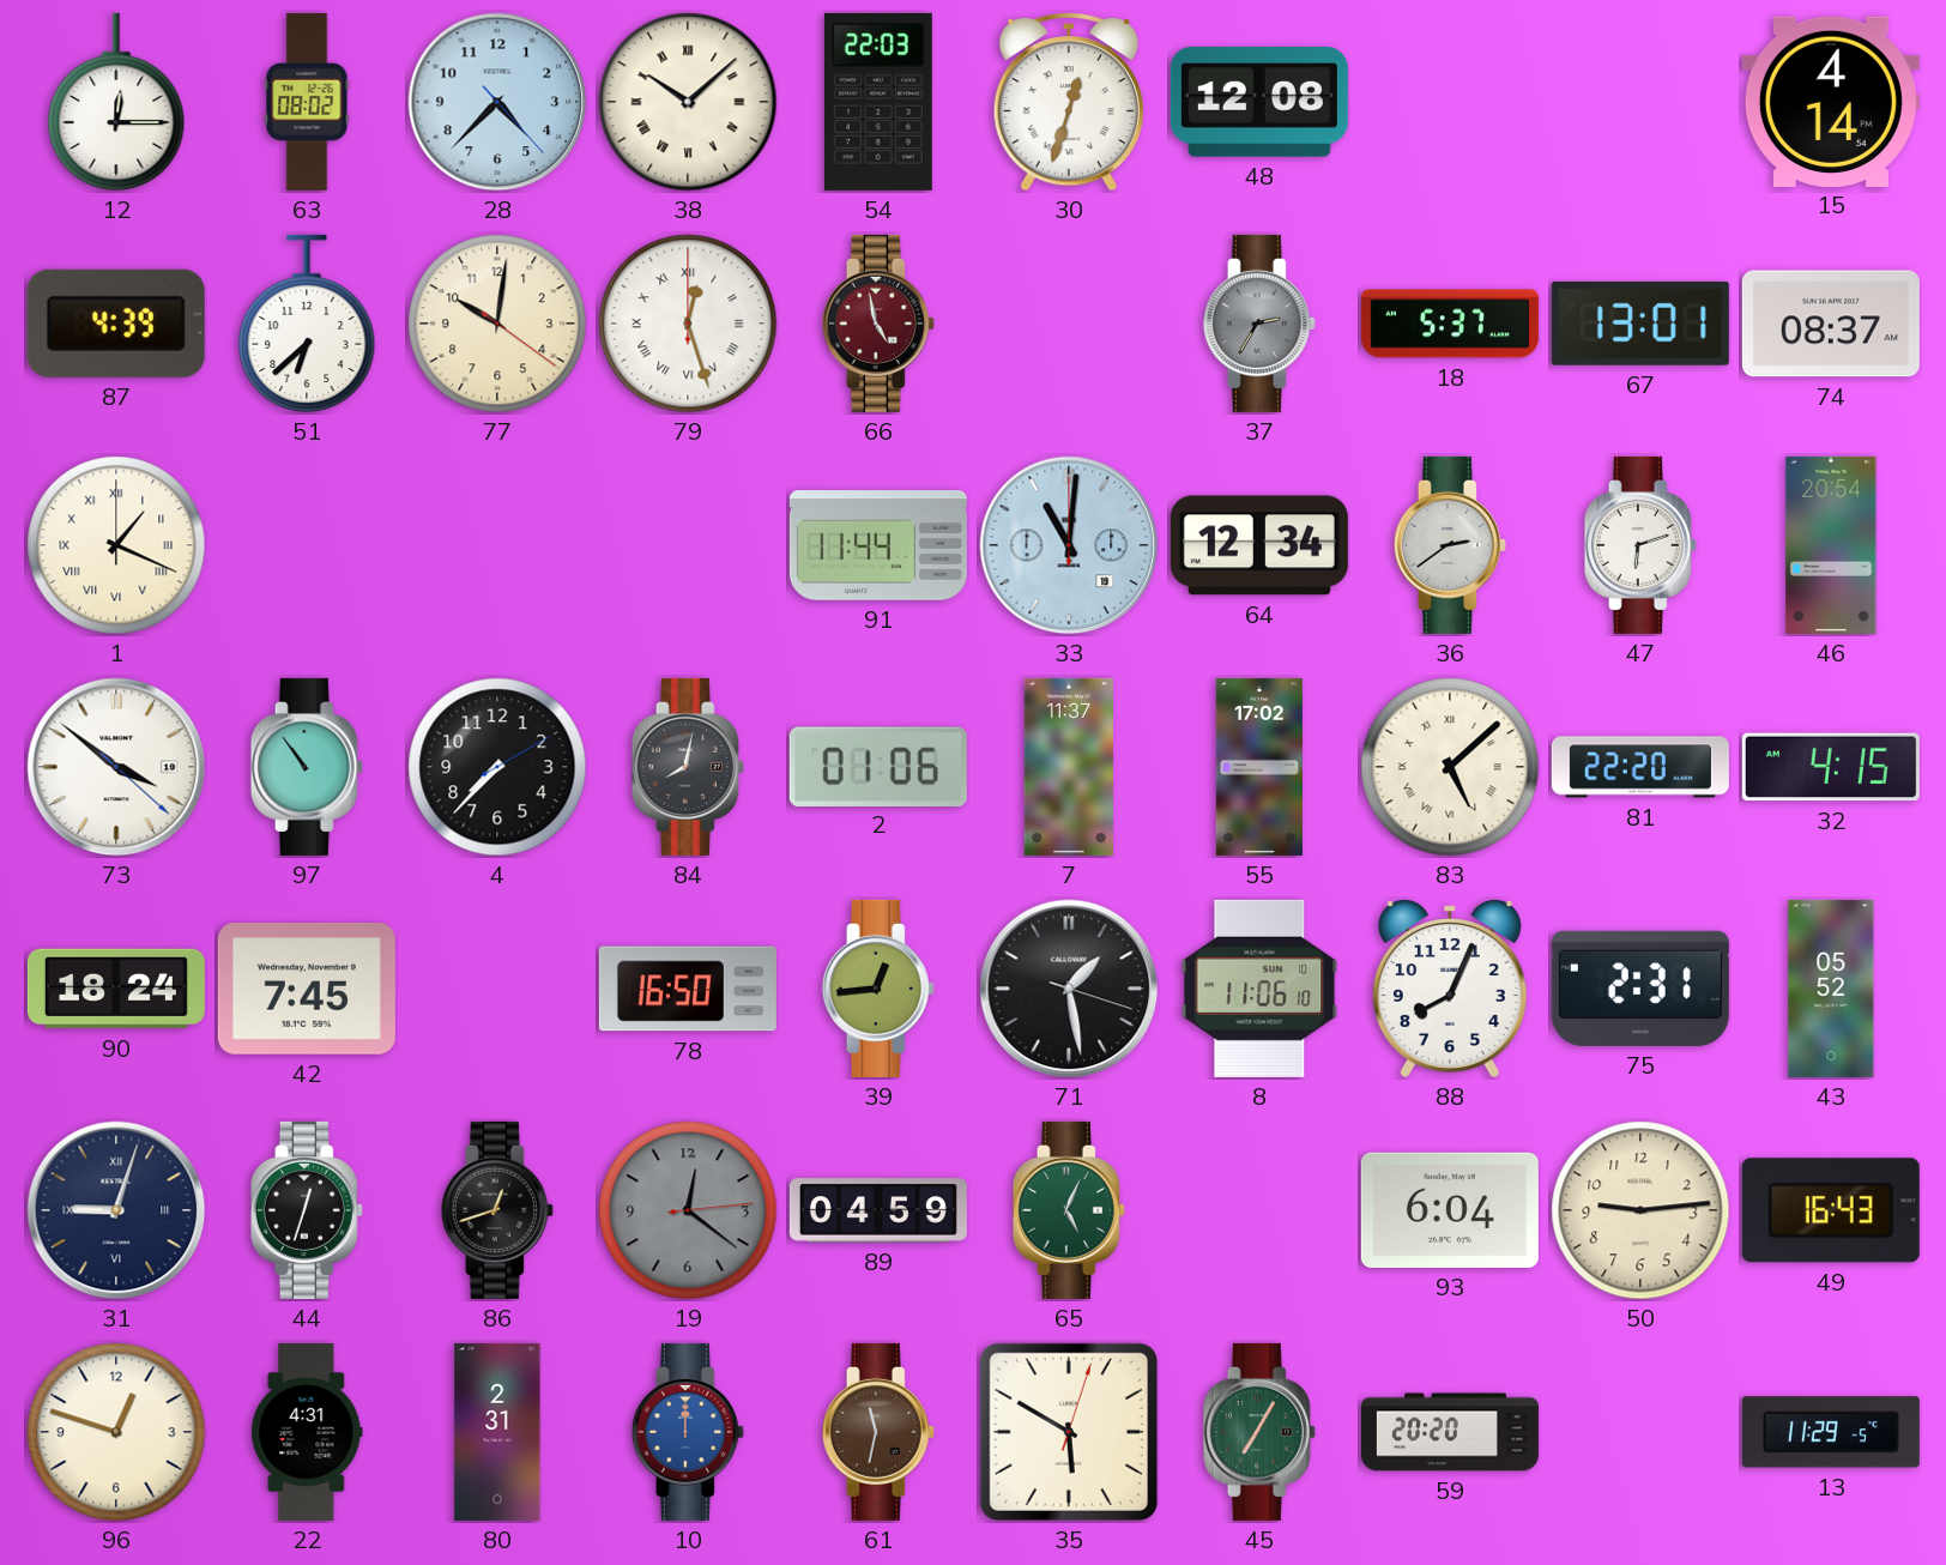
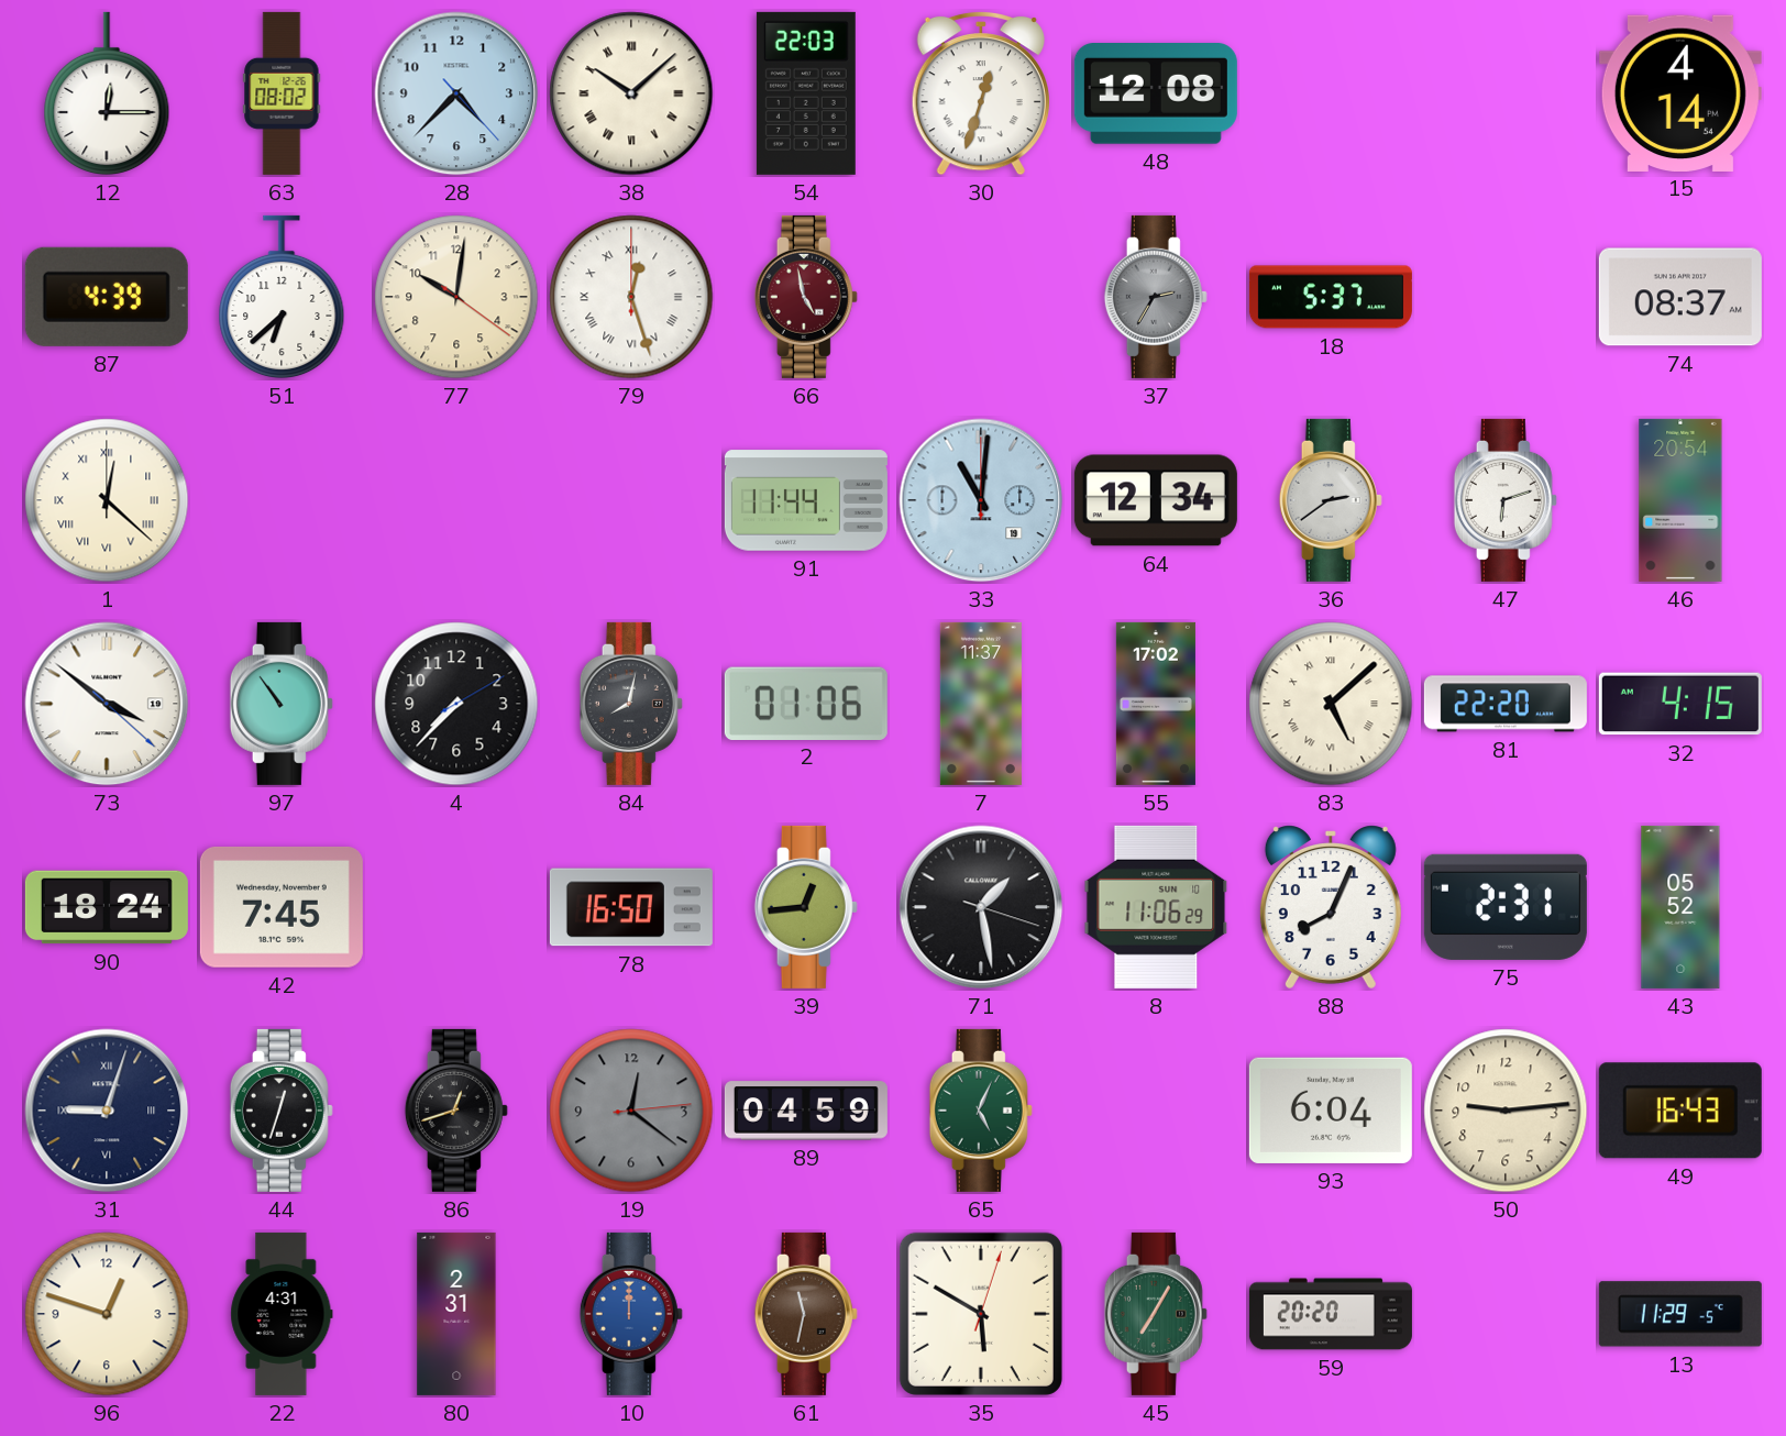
67: 13:01 -> none
1: 1:19 -> 12:22
8: 11:06:10 -> 11:06:29
